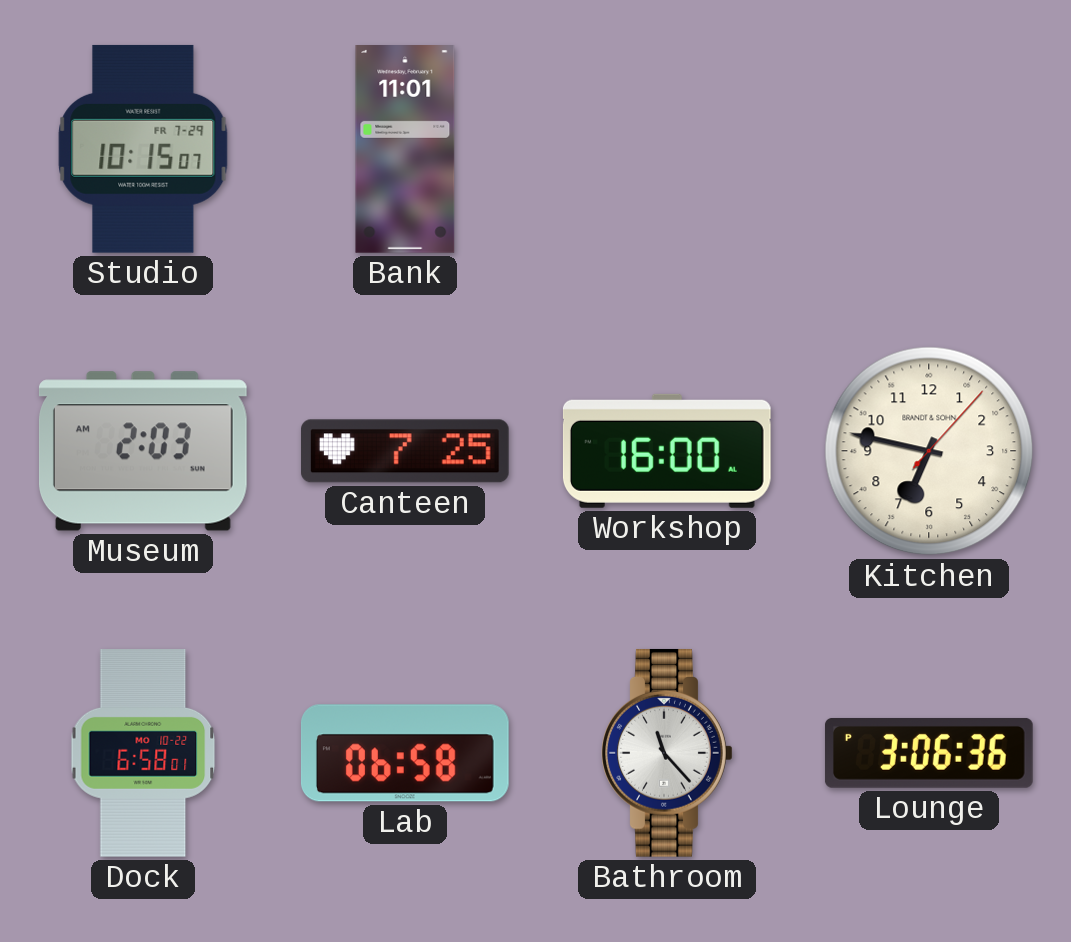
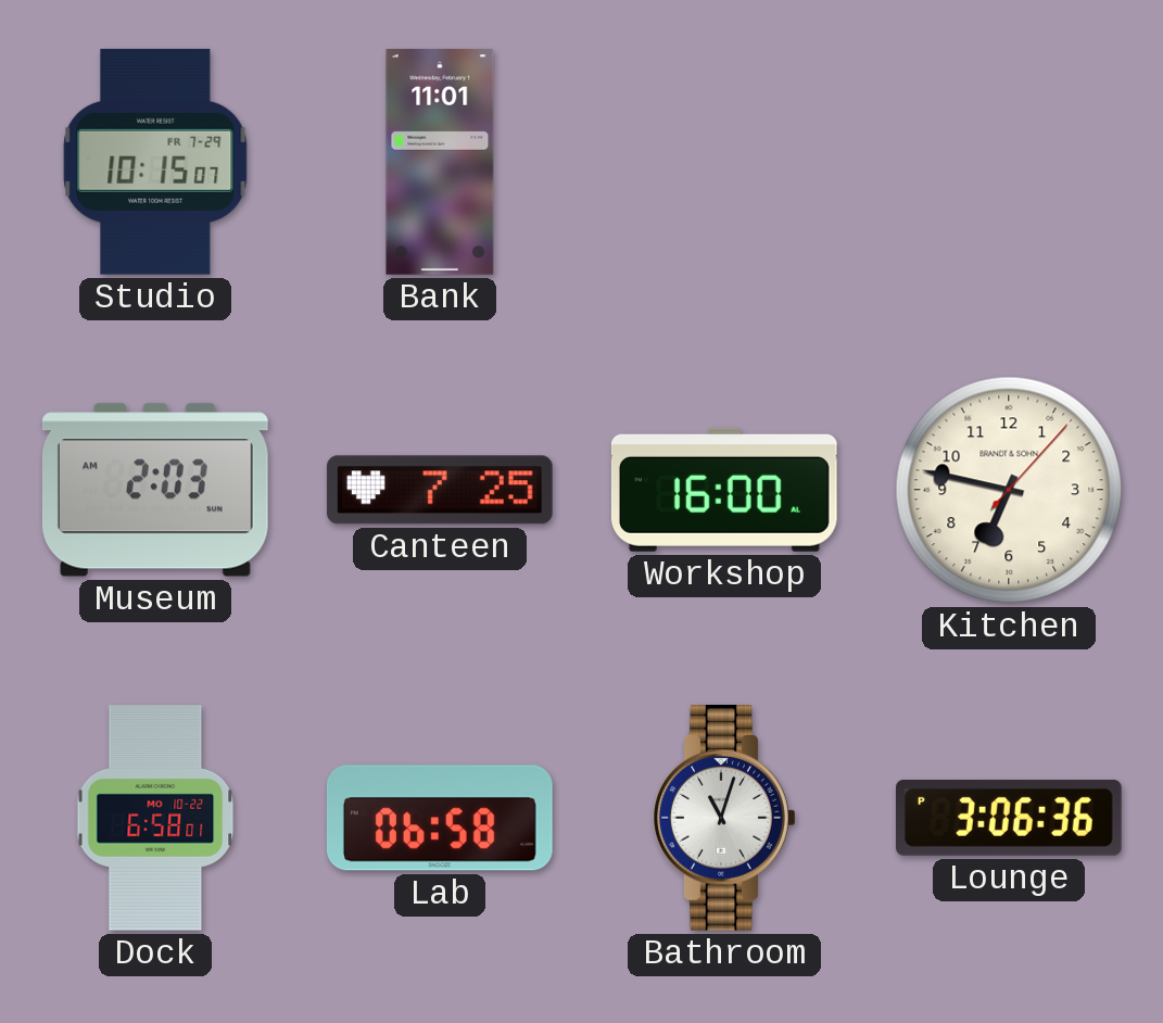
Bathroom: 11:23 -> 11:03
